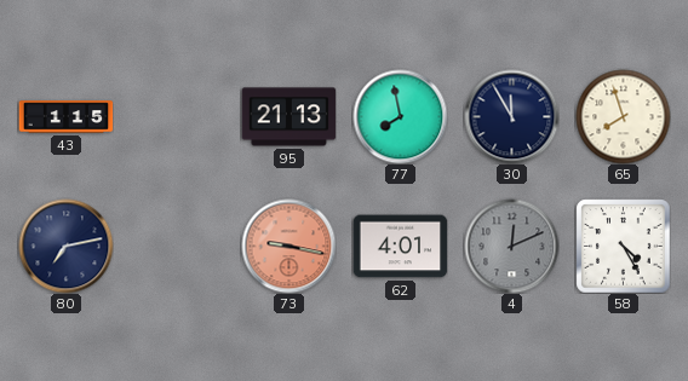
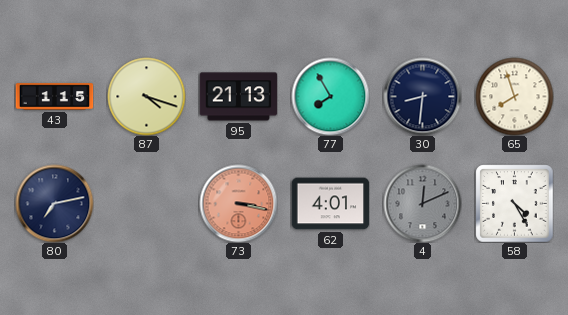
87: none -> 4:18
77: 7:58 -> 7:55
30: 11:55 -> 8:31
73: 9:17 -> 3:17
